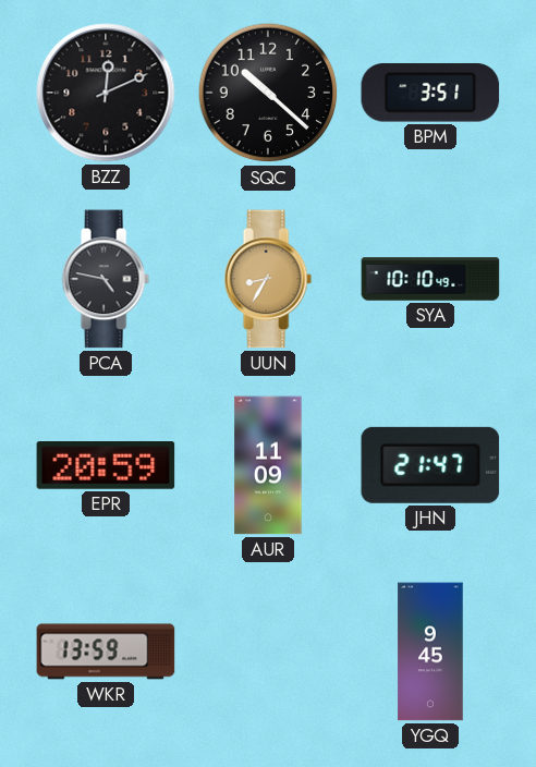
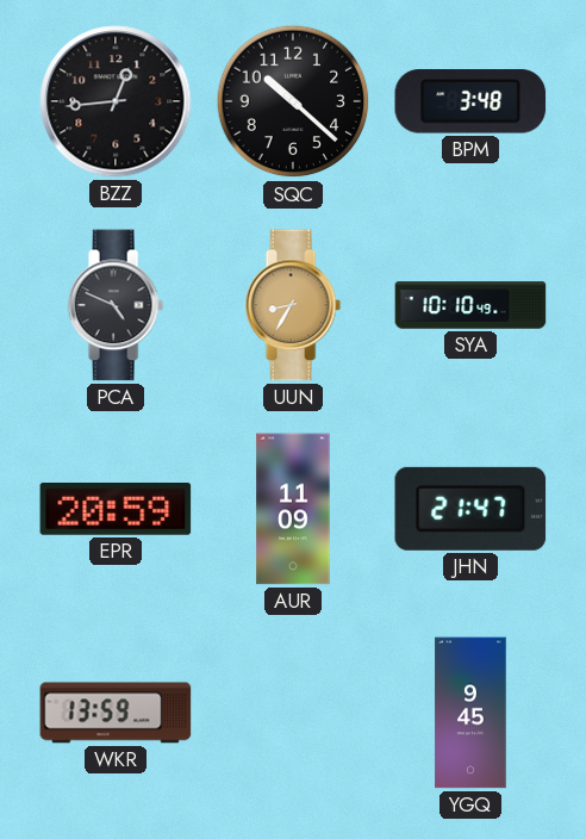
BZZ: 12:11 -> 12:44
BPM: 3:51 -> 3:48
PCA: 4:47 -> 4:49
